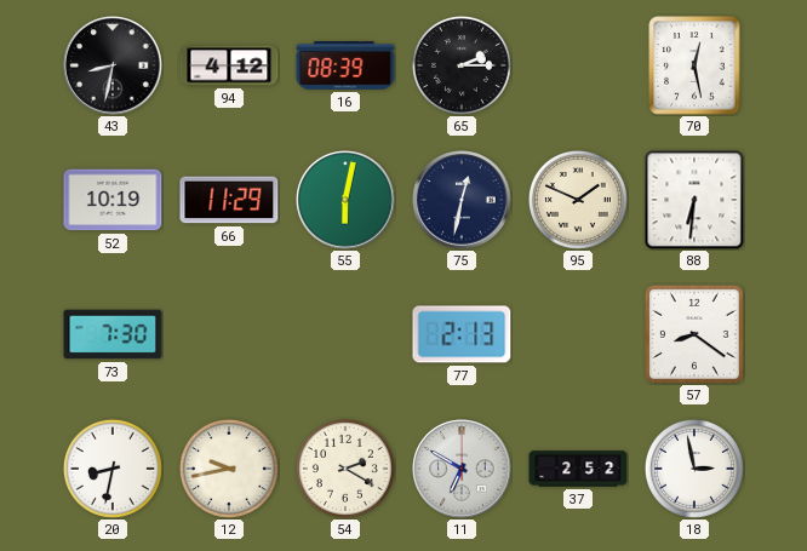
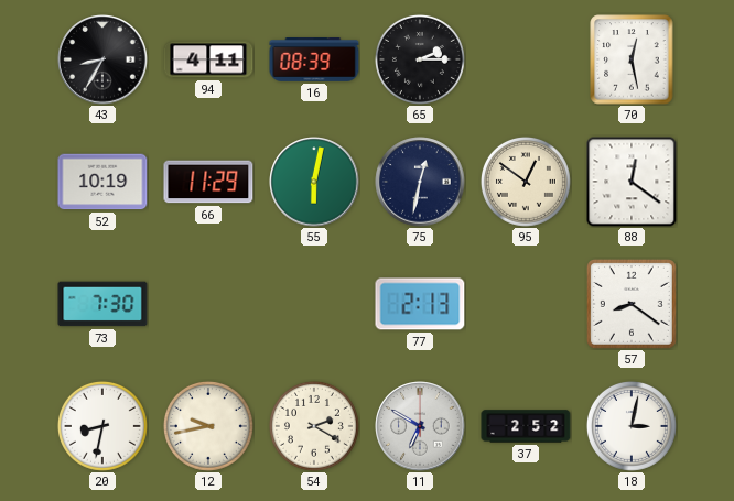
43: 8:32 -> 8:35
94: 4:12 -> 4:11
95: 1:49 -> 12:51
88: 6:31 -> 12:21
18: 2:58 -> 3:02
